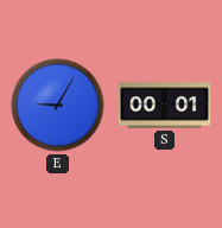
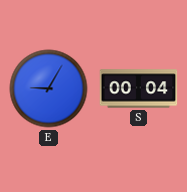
S: 00:01 -> 00:04
